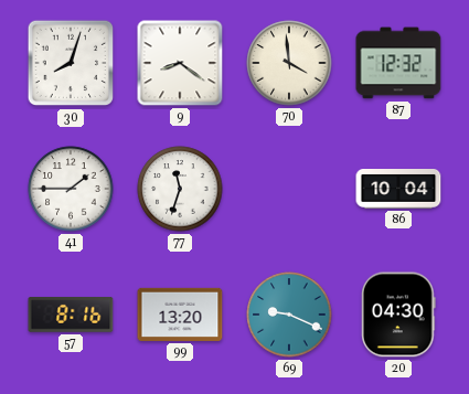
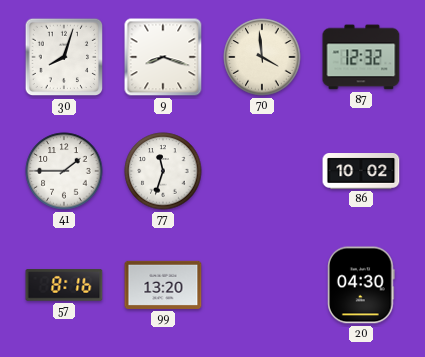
9: 8:21 -> 8:18
86: 10:04 -> 10:02
69: 9:19 -> none
